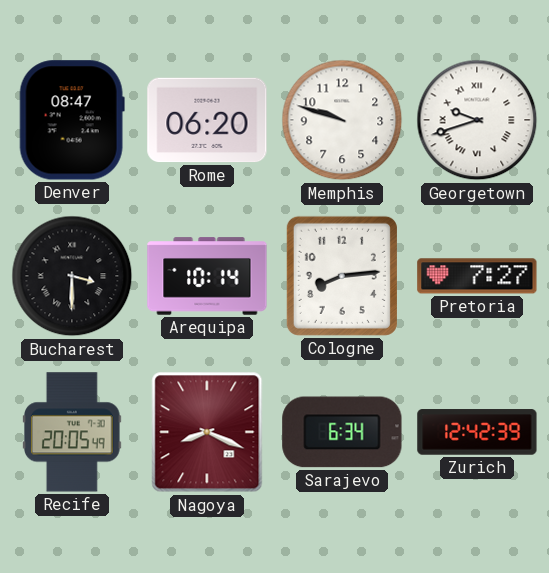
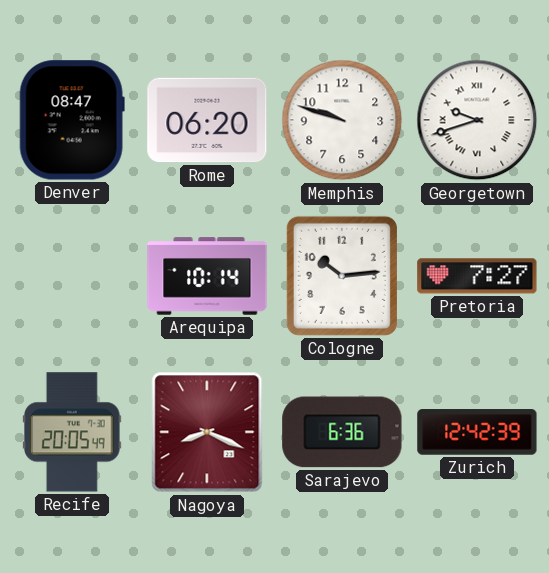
Bucharest: 3:30 -> none
Cologne: 8:14 -> 10:14
Sarajevo: 6:34 -> 6:36
